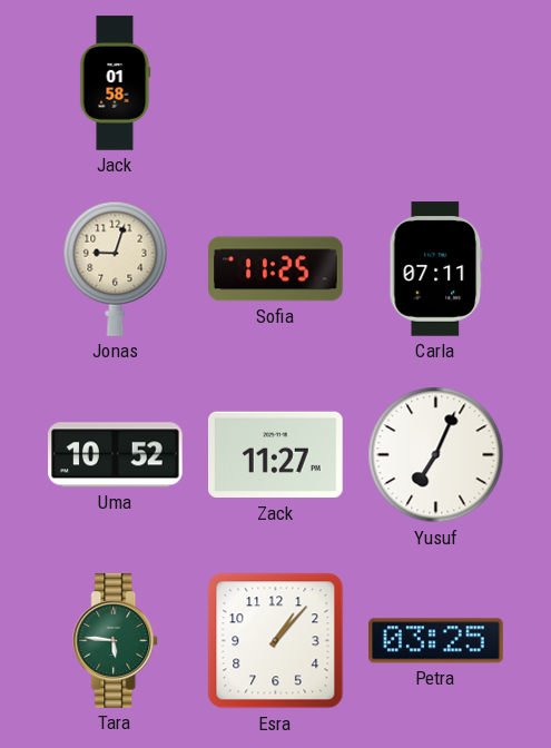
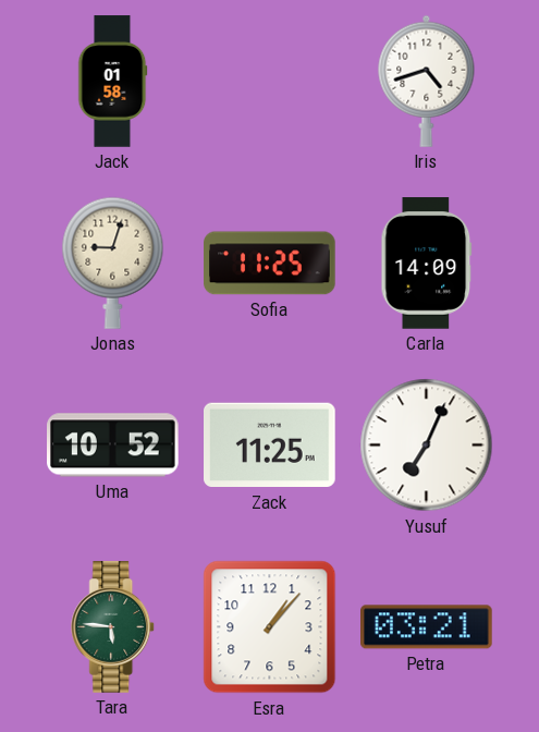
Iris: none -> 4:42
Carla: 07:11 -> 14:09
Zack: 11:27 -> 11:25
Petra: 03:25 -> 03:21
